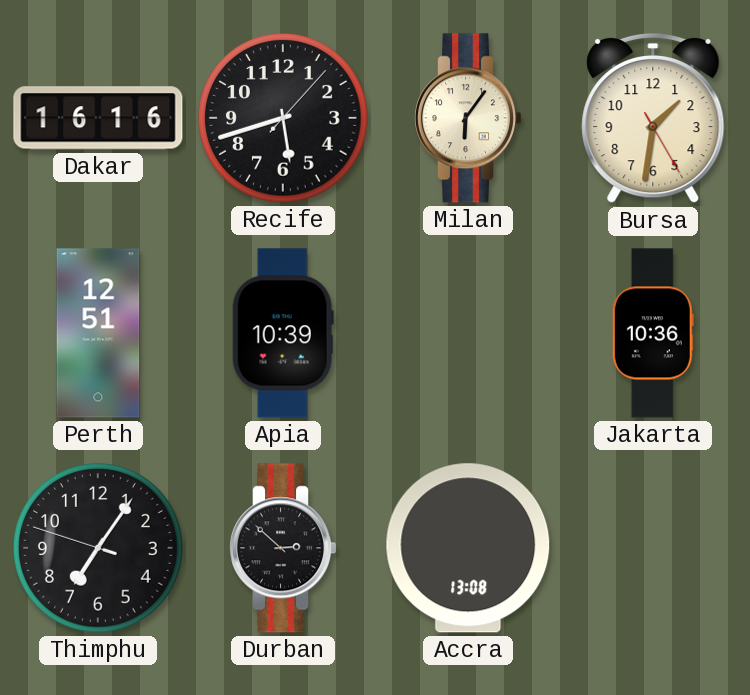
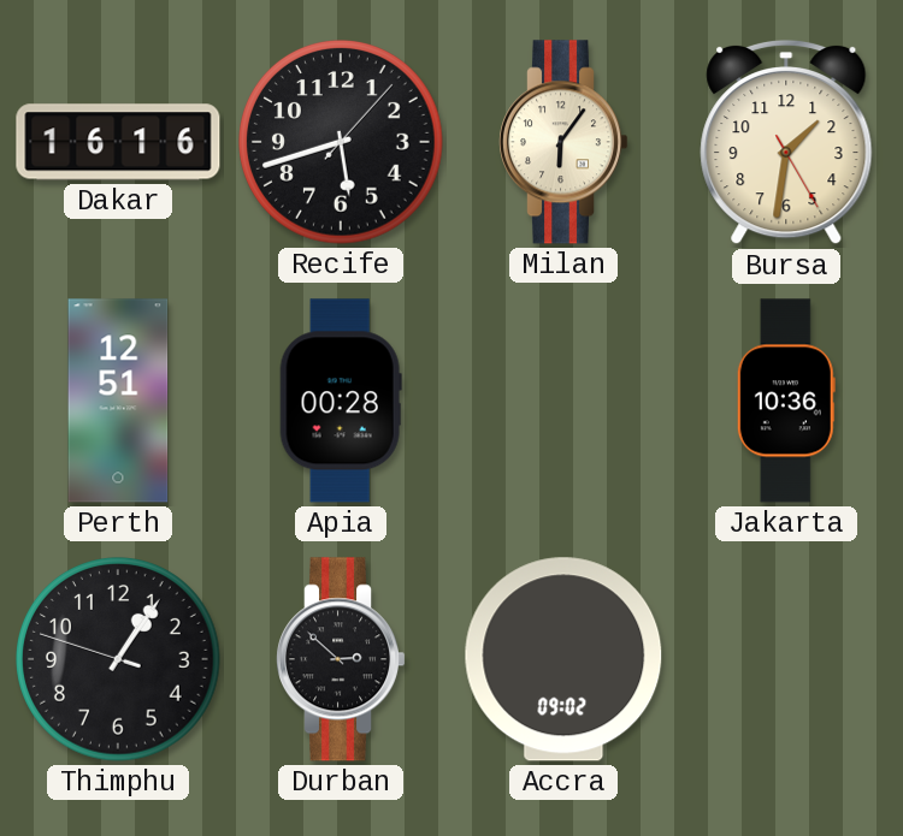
Apia: 10:39 -> 00:28
Thimphu: 7:05 -> 1:05
Accra: 13:08 -> 09:02
